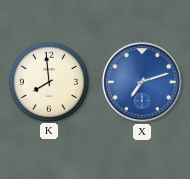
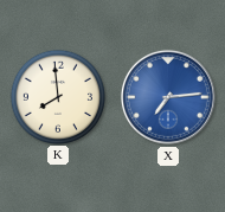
X: 7:12 -> 7:14
